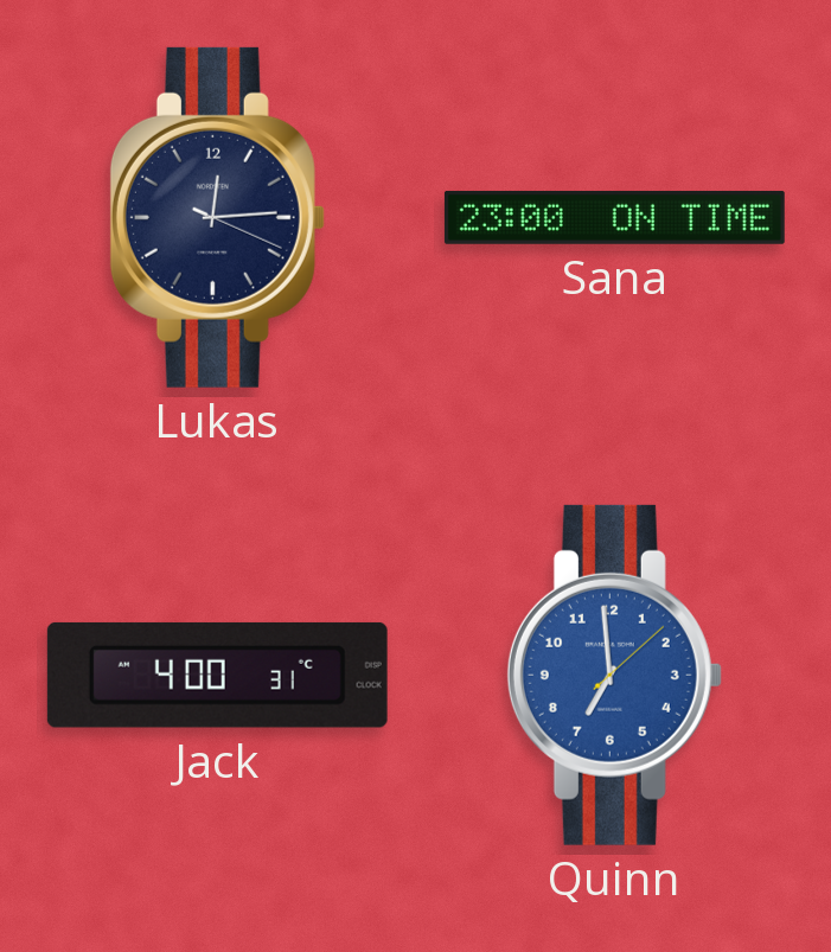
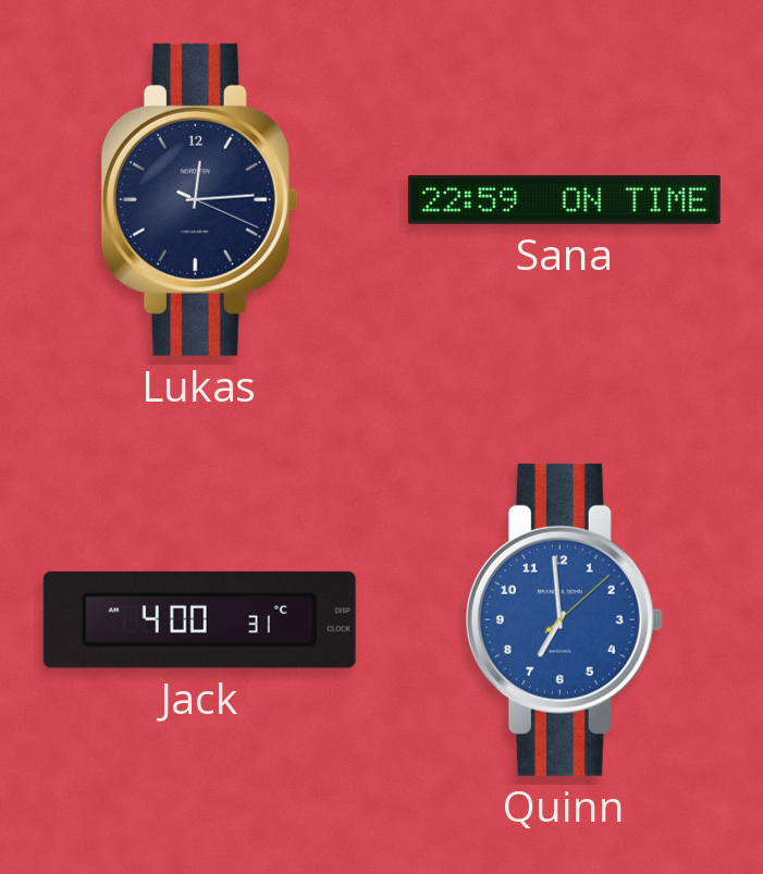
Sana: 23:00 -> 22:59
